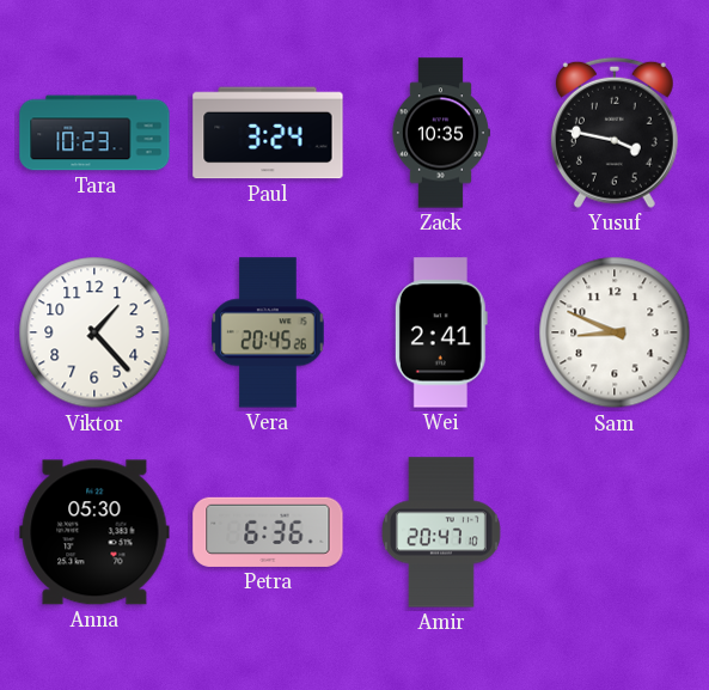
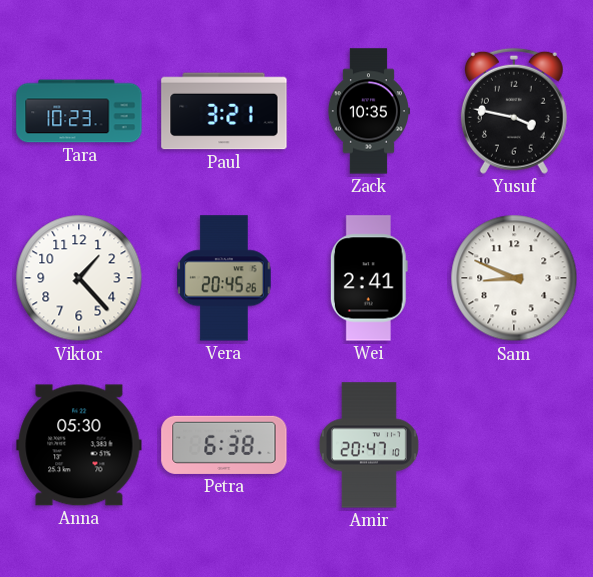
Paul: 3:24 -> 3:21
Petra: 6:36 -> 6:38
